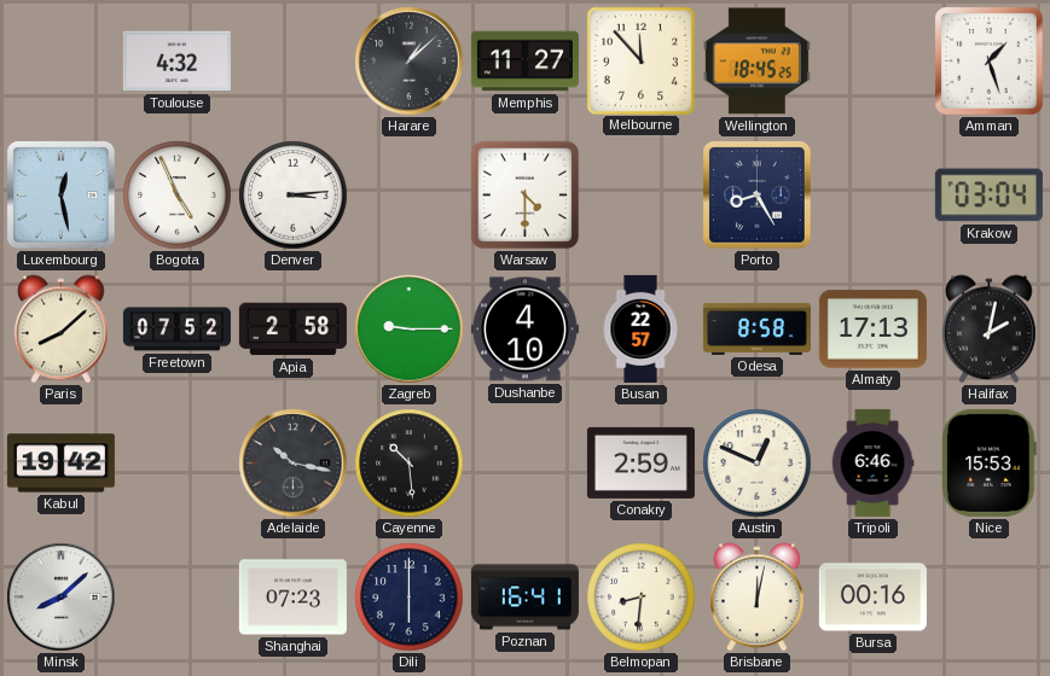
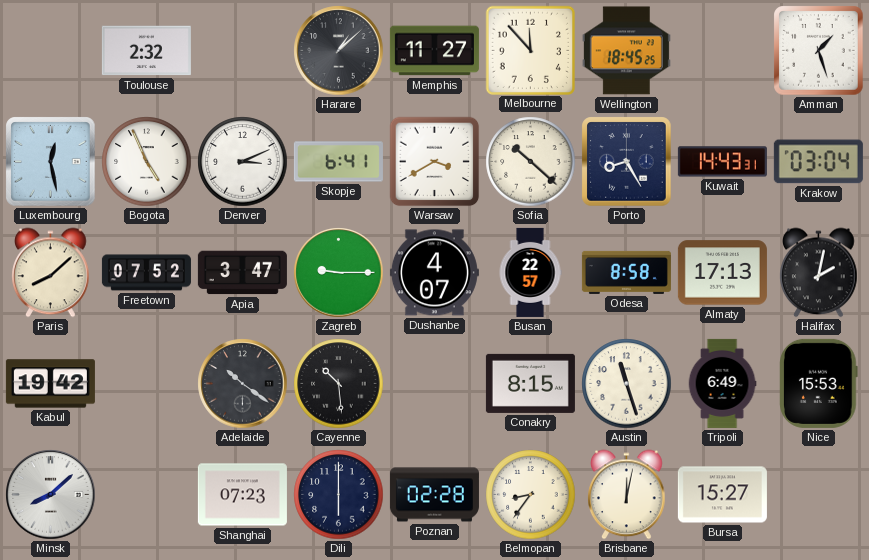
Toulouse: 4:32 -> 2:32
Denver: 3:14 -> 3:11
Skopje: none -> 6:41
Warsaw: 4:30 -> 3:40
Sofia: none -> 10:22
Kuwait: none -> 14:43
Apia: 2:58 -> 3:47
Dushanbe: 4:10 -> 4:07
Adelaide: 10:17 -> 10:21
Conakry: 2:59 -> 8:15
Austin: 12:49 -> 11:27
Tripoli: 6:46 -> 6:49
Poznan: 16:41 -> 02:28
Belmopan: 8:31 -> 8:36
Bursa: 00:16 -> 15:27
